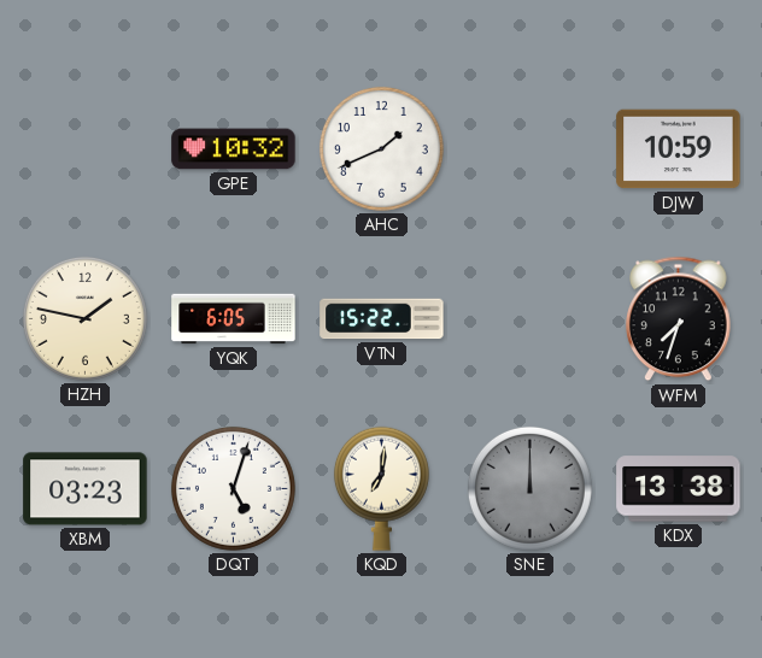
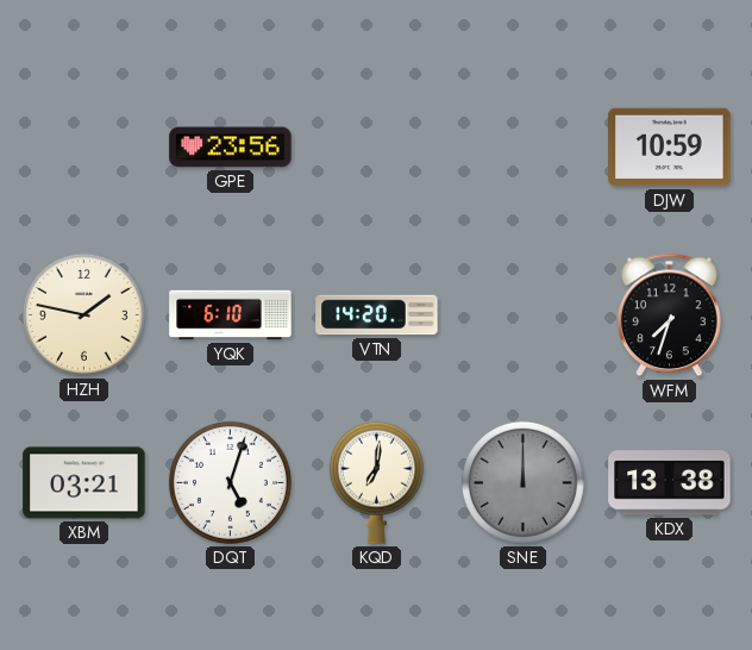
GPE: 10:32 -> 23:56
AHC: 1:41 -> none
YQK: 6:05 -> 6:10
VTN: 15:22 -> 14:20
XBM: 03:23 -> 03:21
